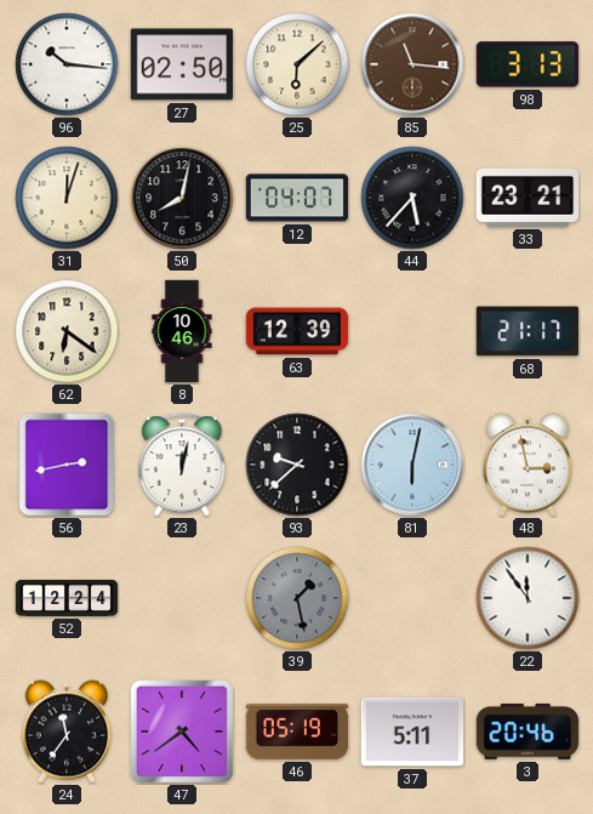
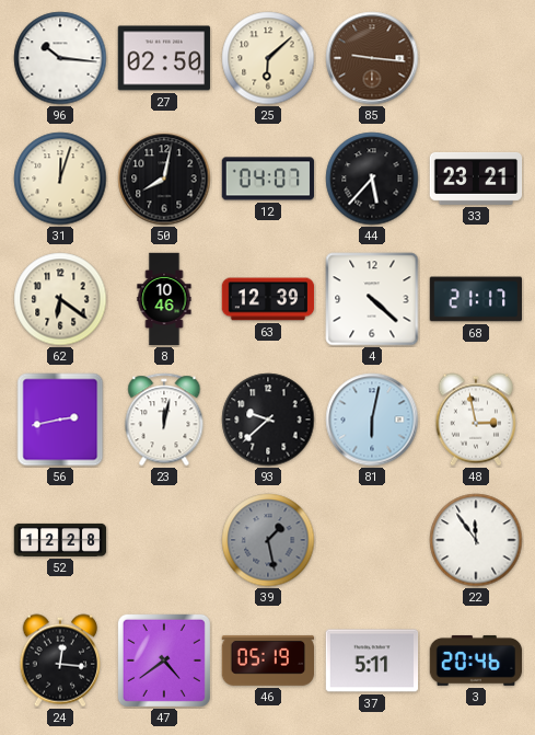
85: 11:16 -> 9:16
98: 3:13 -> none
4: none -> 4:22
52: 12:24 -> 12:28
24: 11:36 -> 12:16
